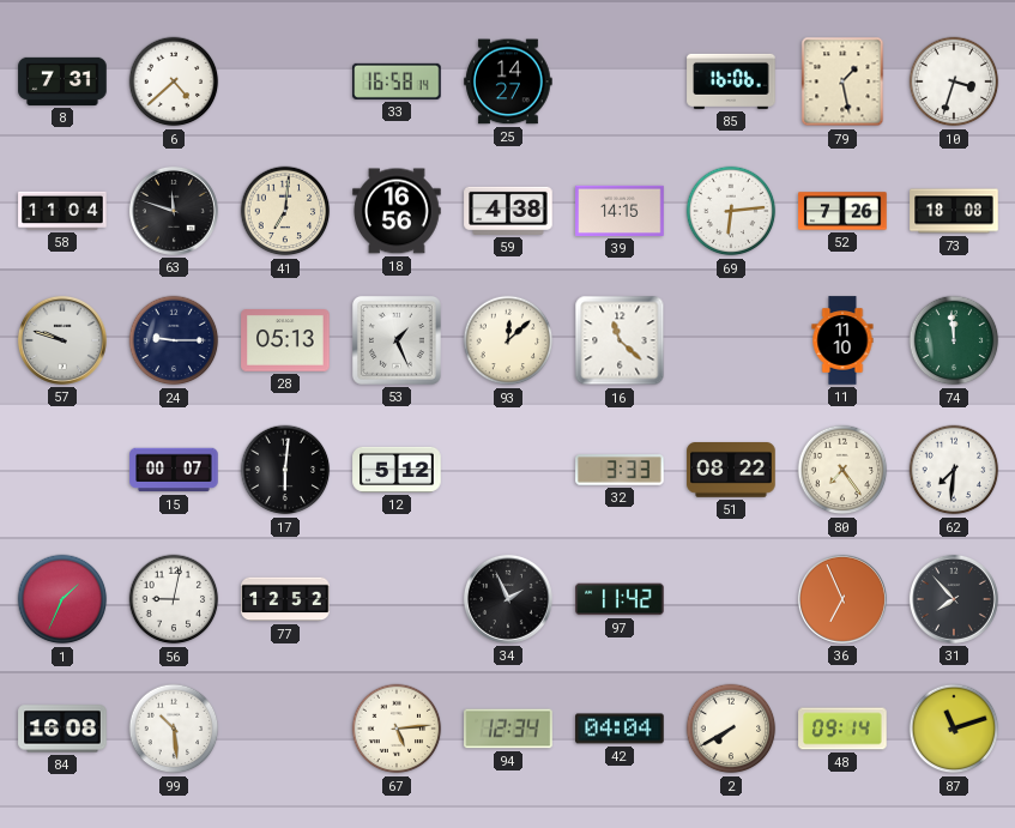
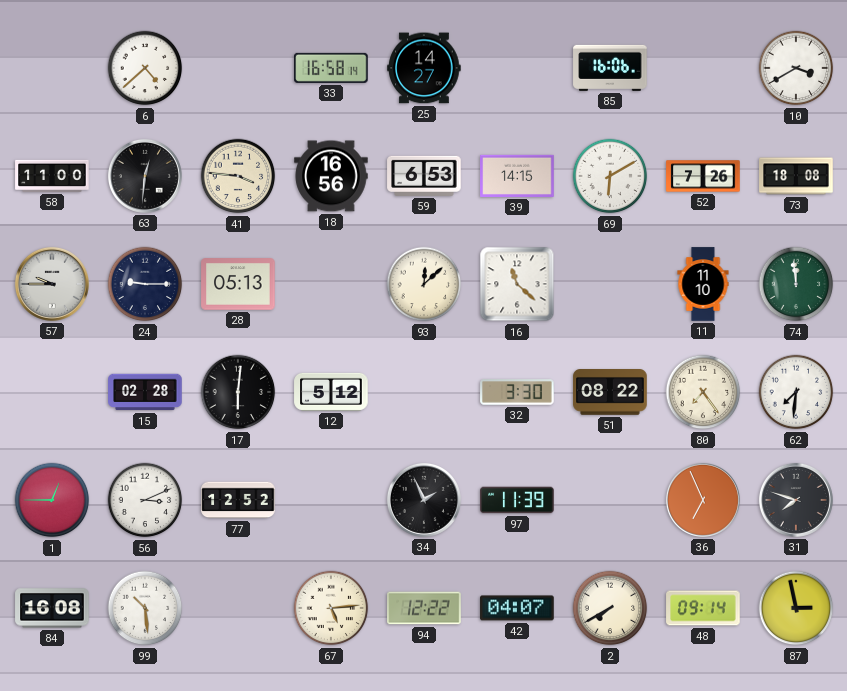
8: 7:31 -> none
79: 1:28 -> none
10: 3:33 -> 3:40
58: 11:04 -> 11:00
63: 11:48 -> 12:31
41: 7:01 -> 3:46
59: 4:38 -> 6:53
69: 6:14 -> 6:10
57: 9:48 -> 9:45
53: 1:26 -> none
15: 00:07 -> 02:28
32: 3:33 -> 3:30
1: 1:34 -> 12:45
56: 9:02 -> 3:11
97: 11:42 -> 11:39
31: 7:53 -> 7:48
94: 12:34 -> 12:22
42: 04:04 -> 04:07
87: 11:12 -> 2:58
